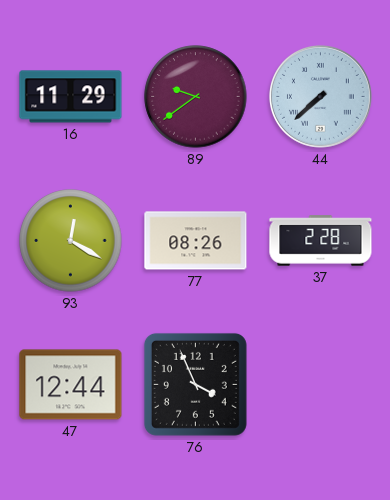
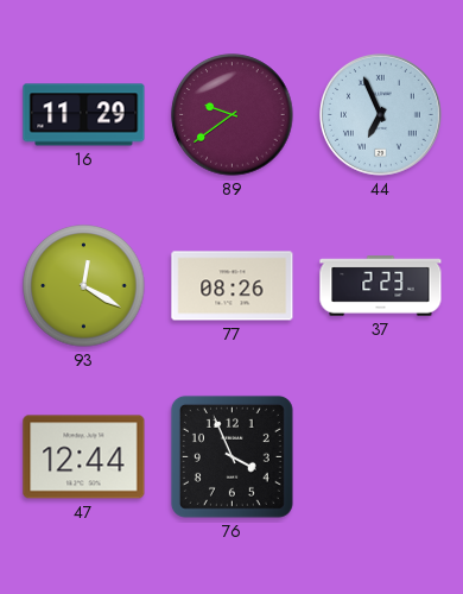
44: 7:38 -> 6:56
37: 2:28 -> 2:23
